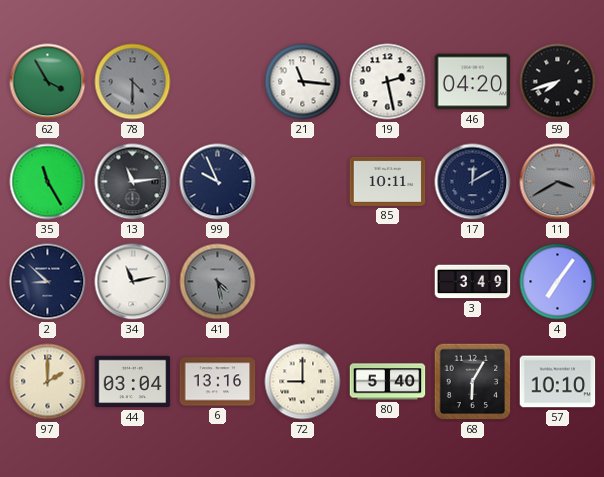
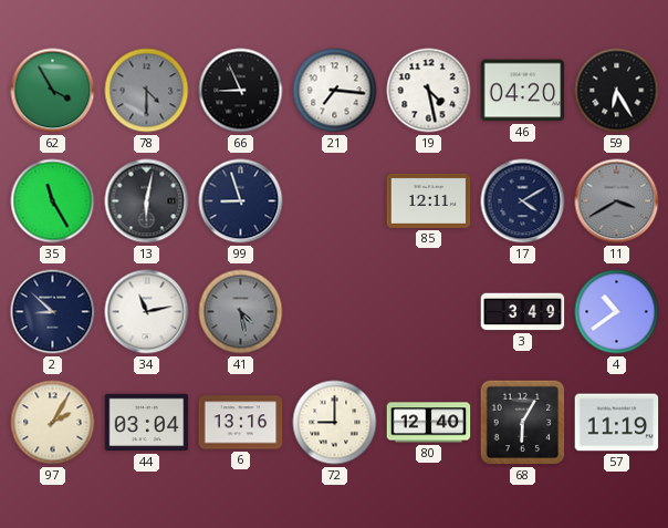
66: none -> 8:56
21: 11:16 -> 7:16
19: 2:28 -> 4:28
59: 7:42 -> 6:25
13: 11:14 -> 6:02
99: 9:56 -> 8:57
85: 10:11 -> 12:11
17: 12:10 -> 4:10
4: 7:06 -> 10:39
97: 2:00 -> 2:05
80: 5:40 -> 12:40
57: 10:10 -> 11:19
